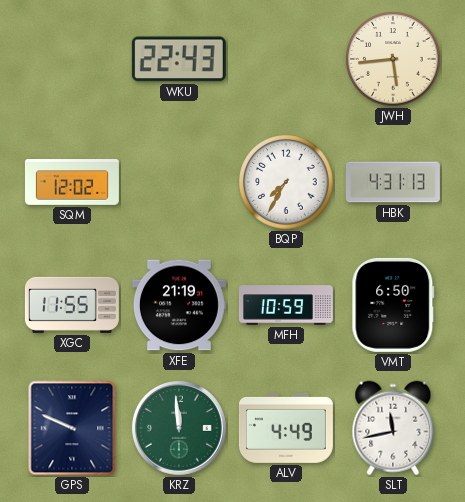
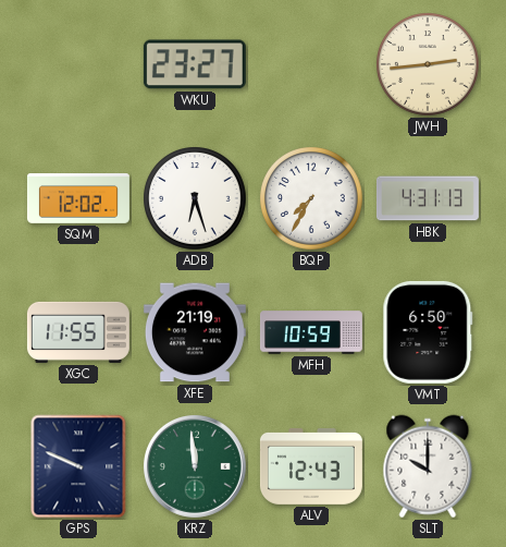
WKU: 22:43 -> 23:27
JWH: 5:44 -> 2:44
ADB: none -> 6:27
ALV: 4:49 -> 12:43
SLT: 11:43 -> 10:00
